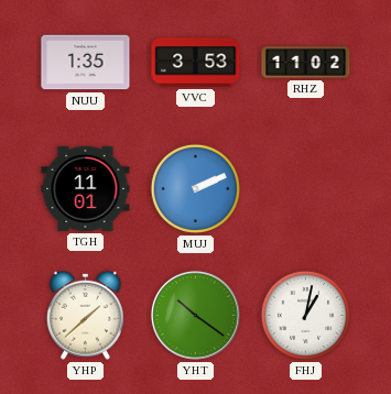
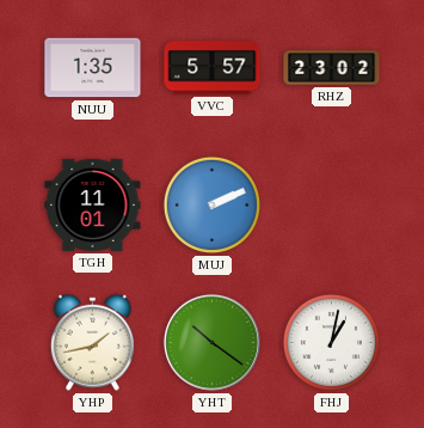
VVC: 3:53 -> 5:57
RHZ: 11:02 -> 23:02
YHP: 1:38 -> 1:43
